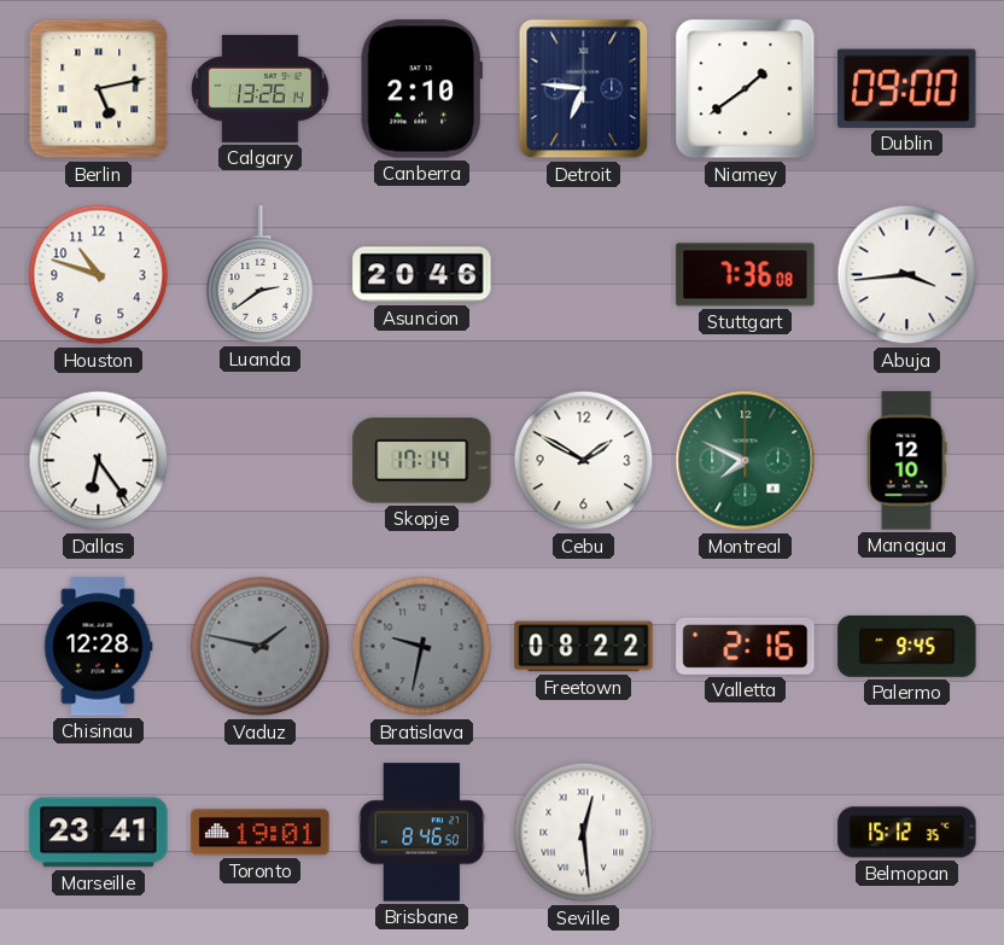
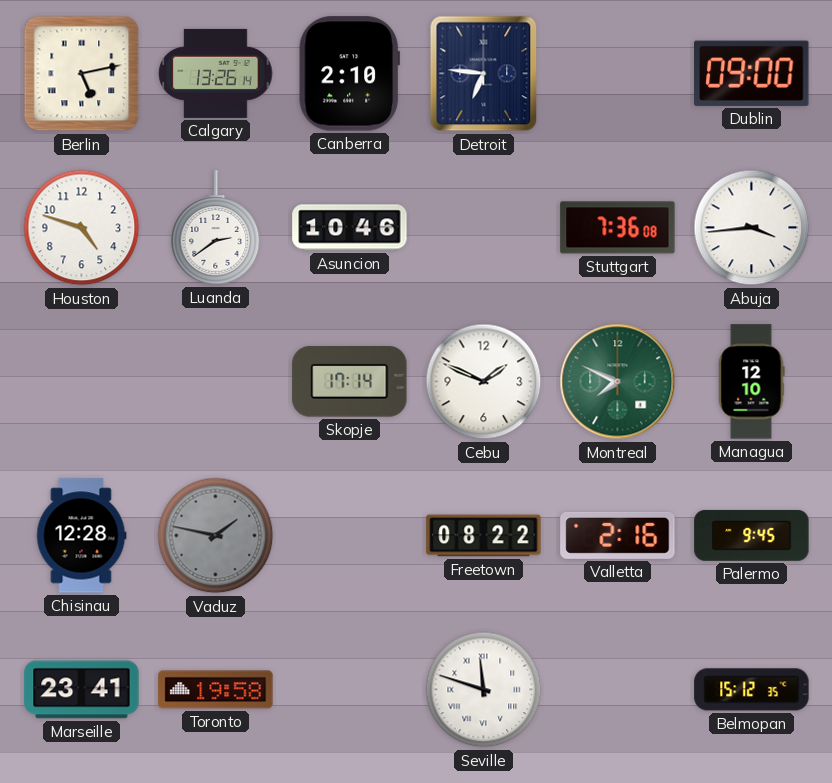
Niamey: 1:39 -> none
Houston: 10:48 -> 4:48
Asuncion: 20:46 -> 10:46
Dallas: 6:24 -> none
Cebu: 1:50 -> 1:49
Bratislava: 9:32 -> none
Toronto: 19:01 -> 19:58
Brisbane: 8:46 -> none
Seville: 12:29 -> 11:48
